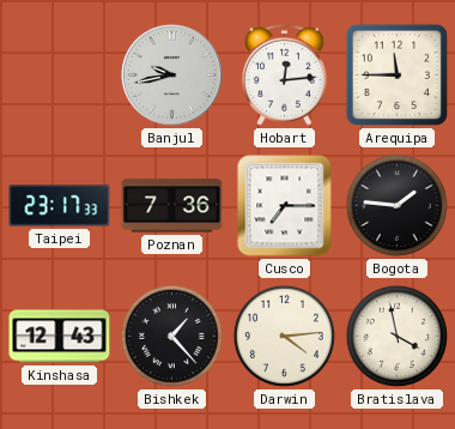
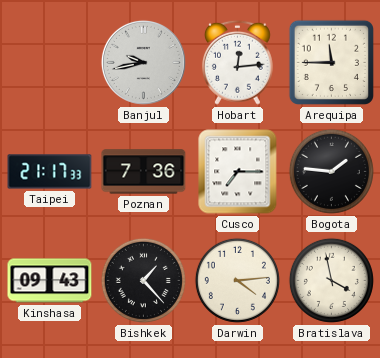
Taipei: 23:17 -> 21:17
Kinshasa: 12:43 -> 09:43
